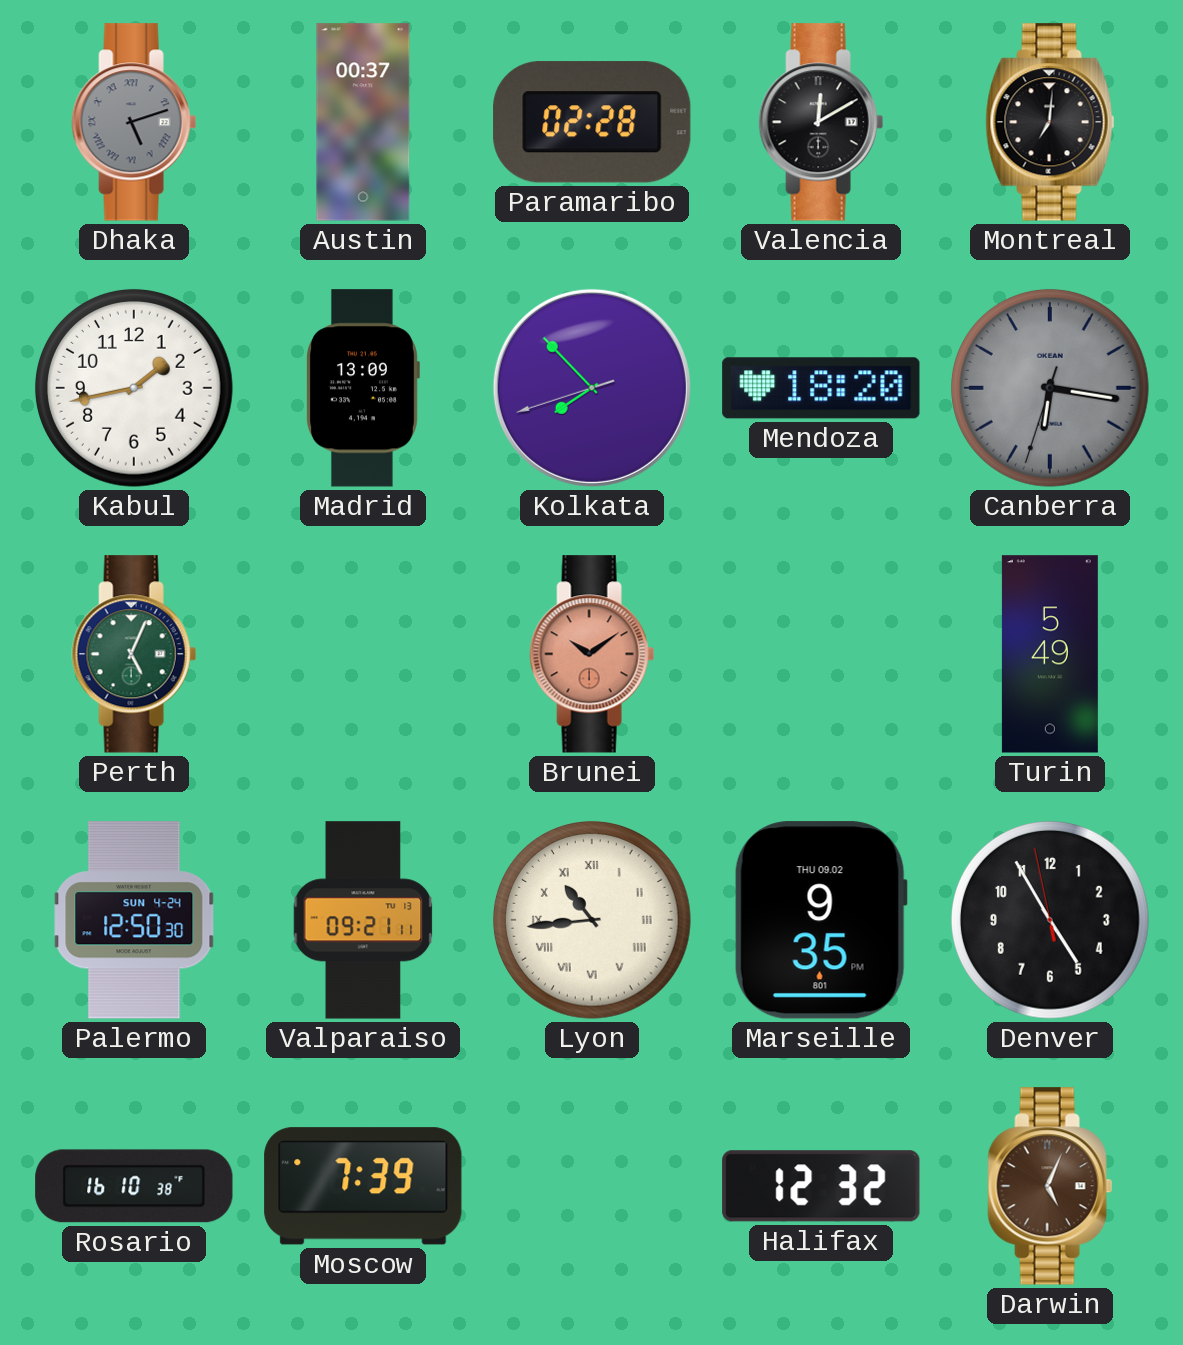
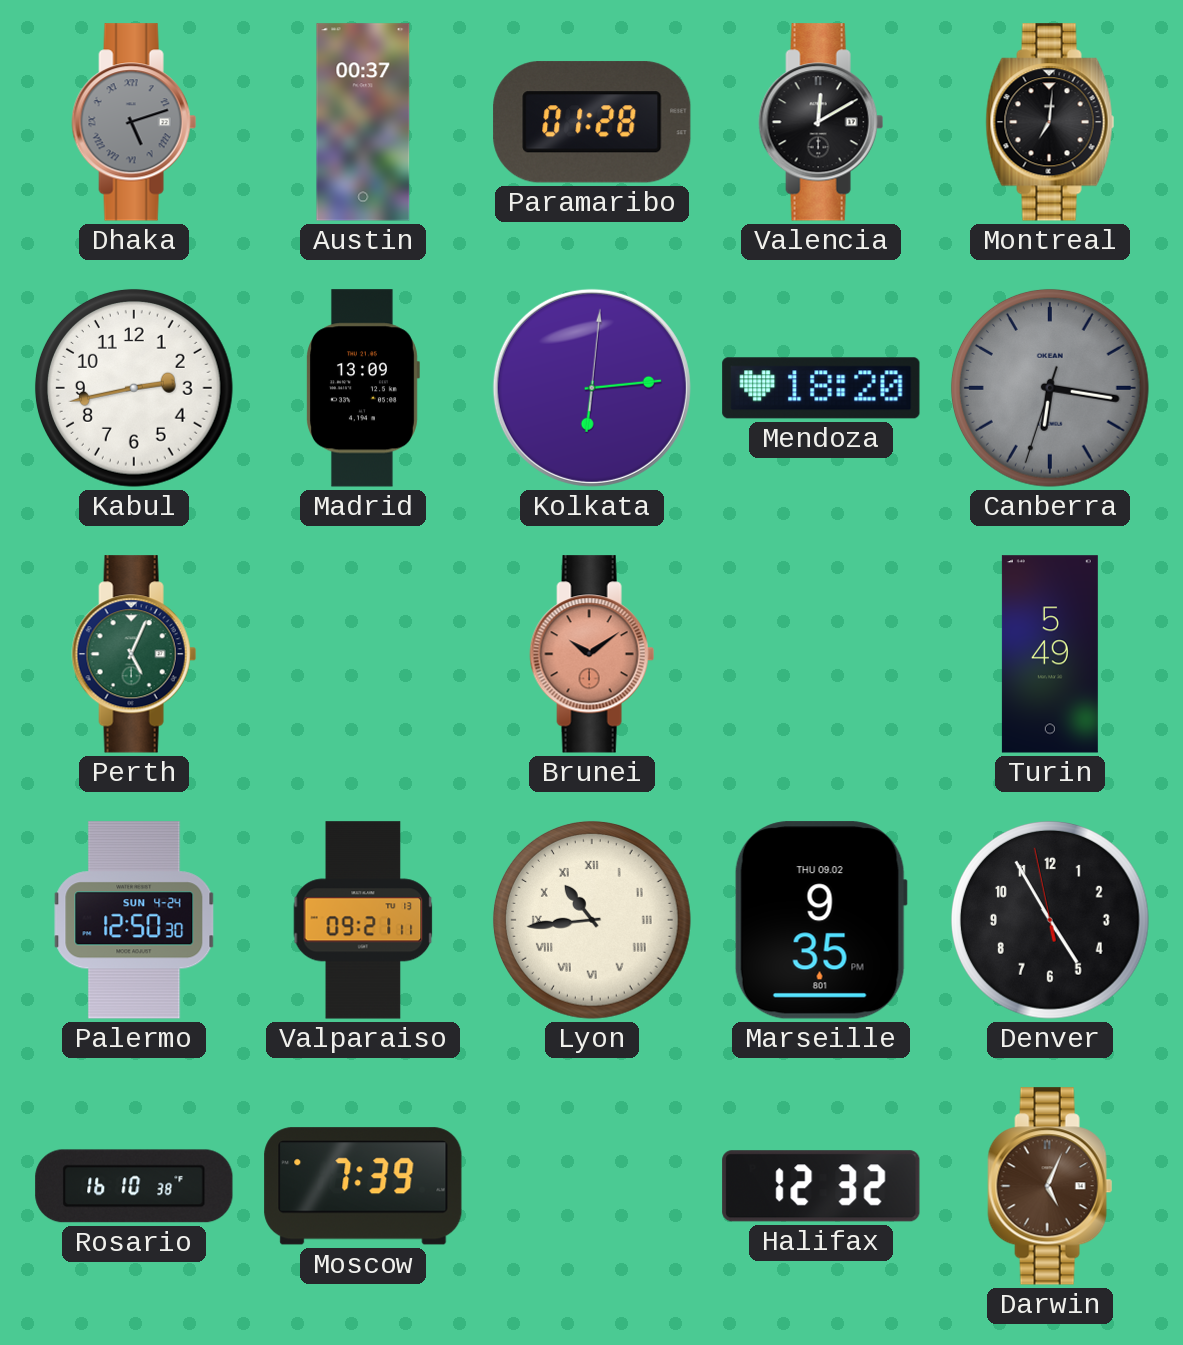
Paramaribo: 02:28 -> 01:28
Kabul: 1:43 -> 2:43
Kolkata: 7:52 -> 6:14
